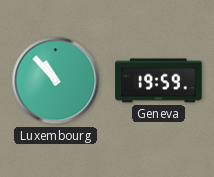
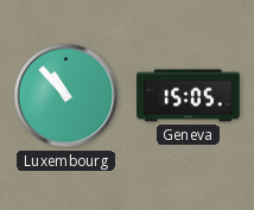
Geneva: 19:59 -> 15:05
